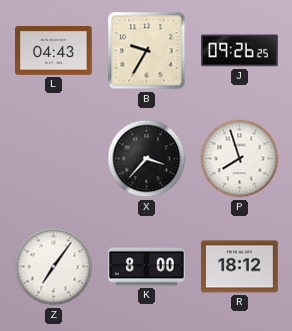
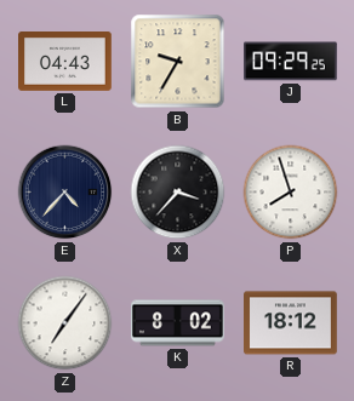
J: 09:26 -> 09:29
E: none -> 4:37
K: 8:00 -> 8:02
